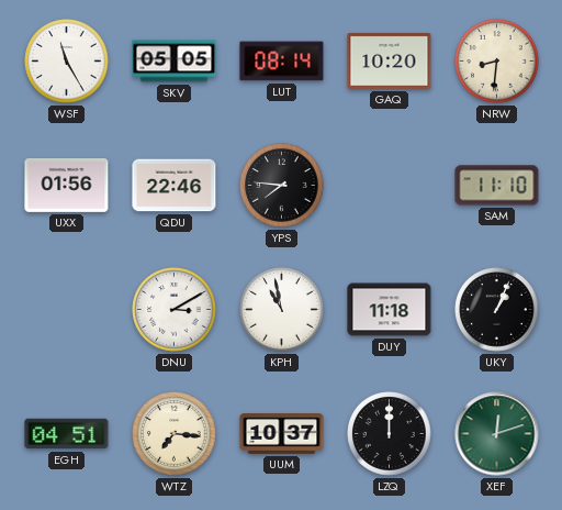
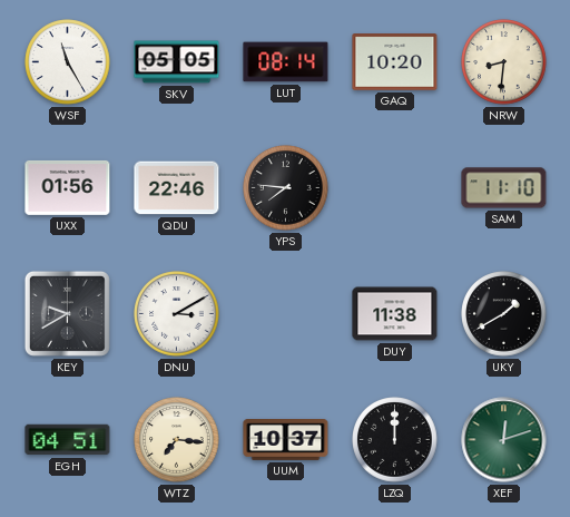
KEY: none -> 9:40
KPH: 10:58 -> none
DUY: 11:18 -> 11:38
UKY: 1:04 -> 1:40
